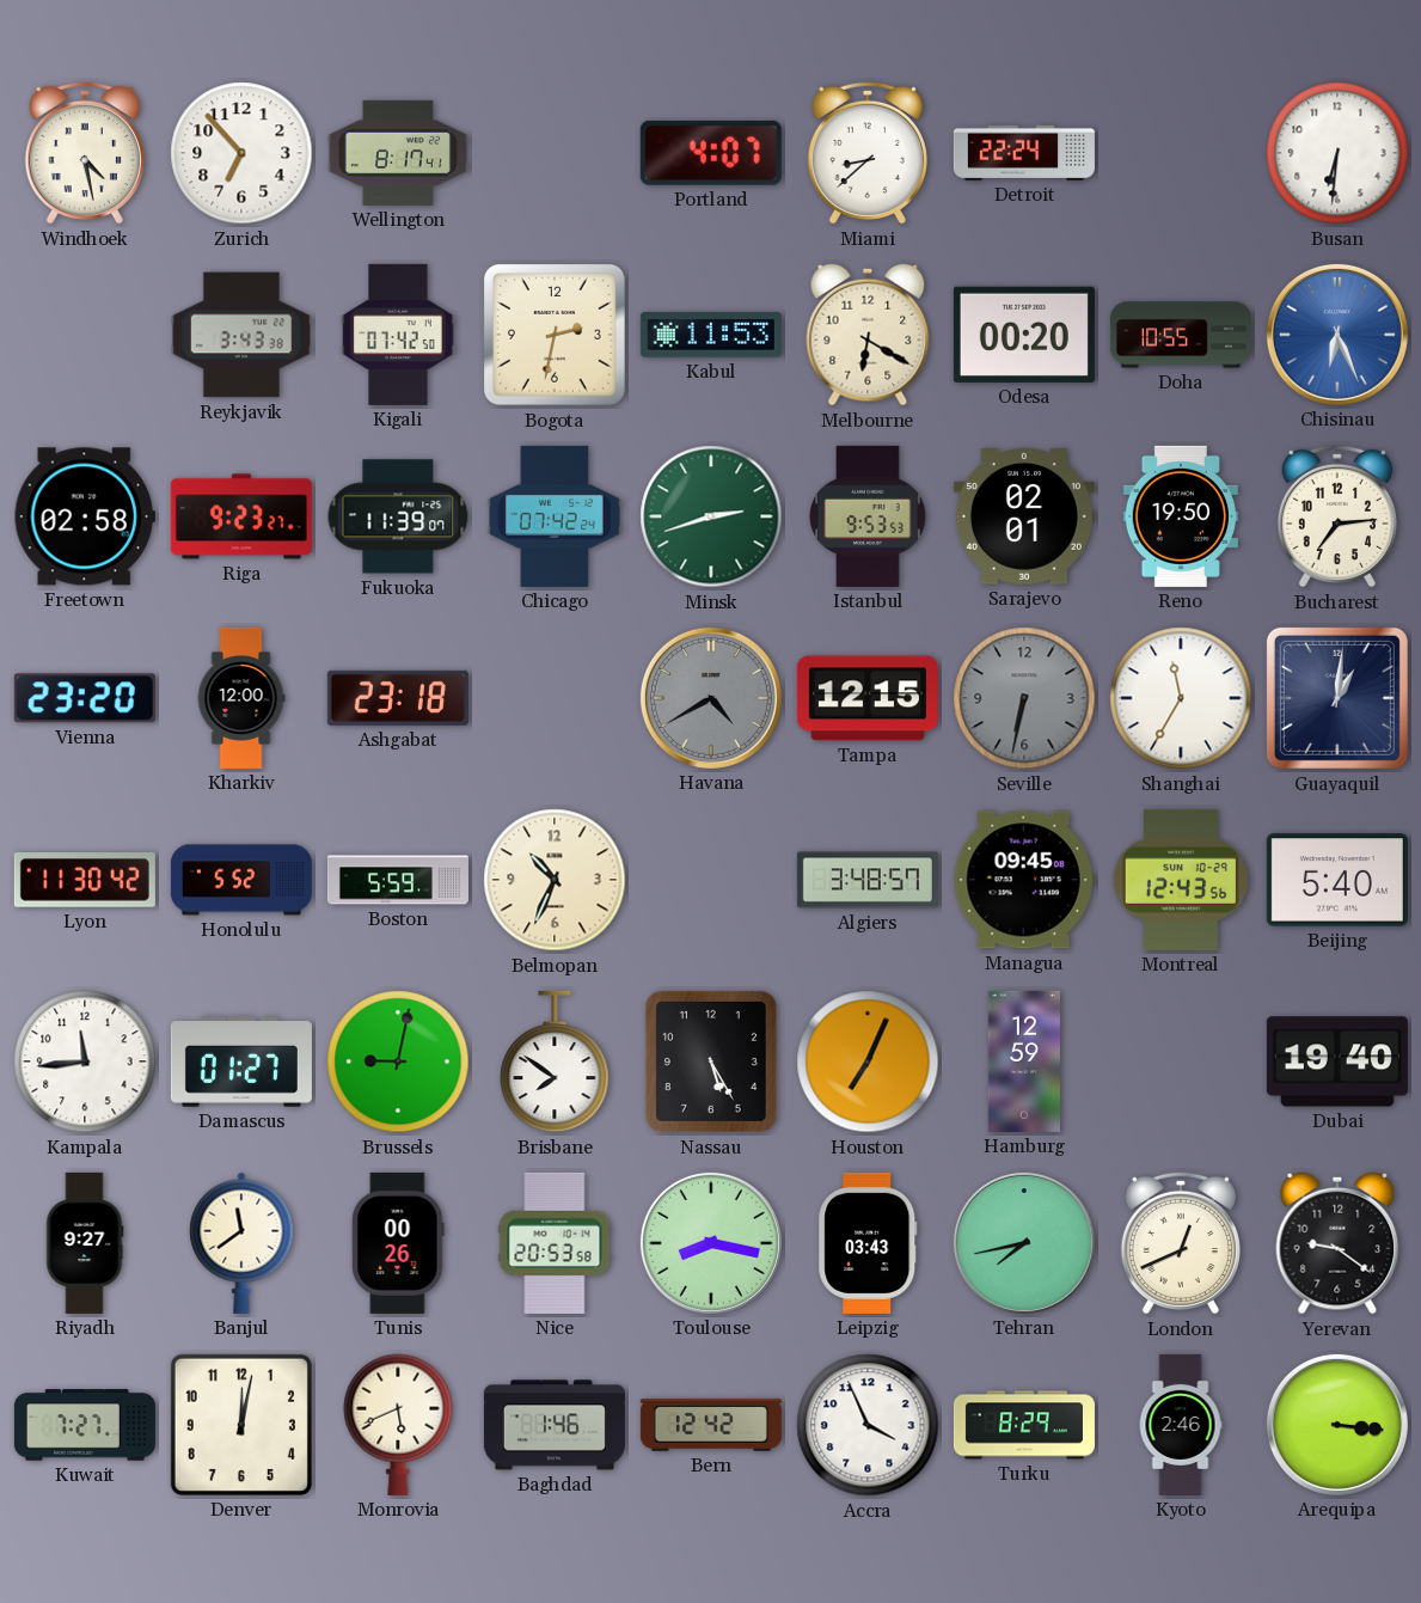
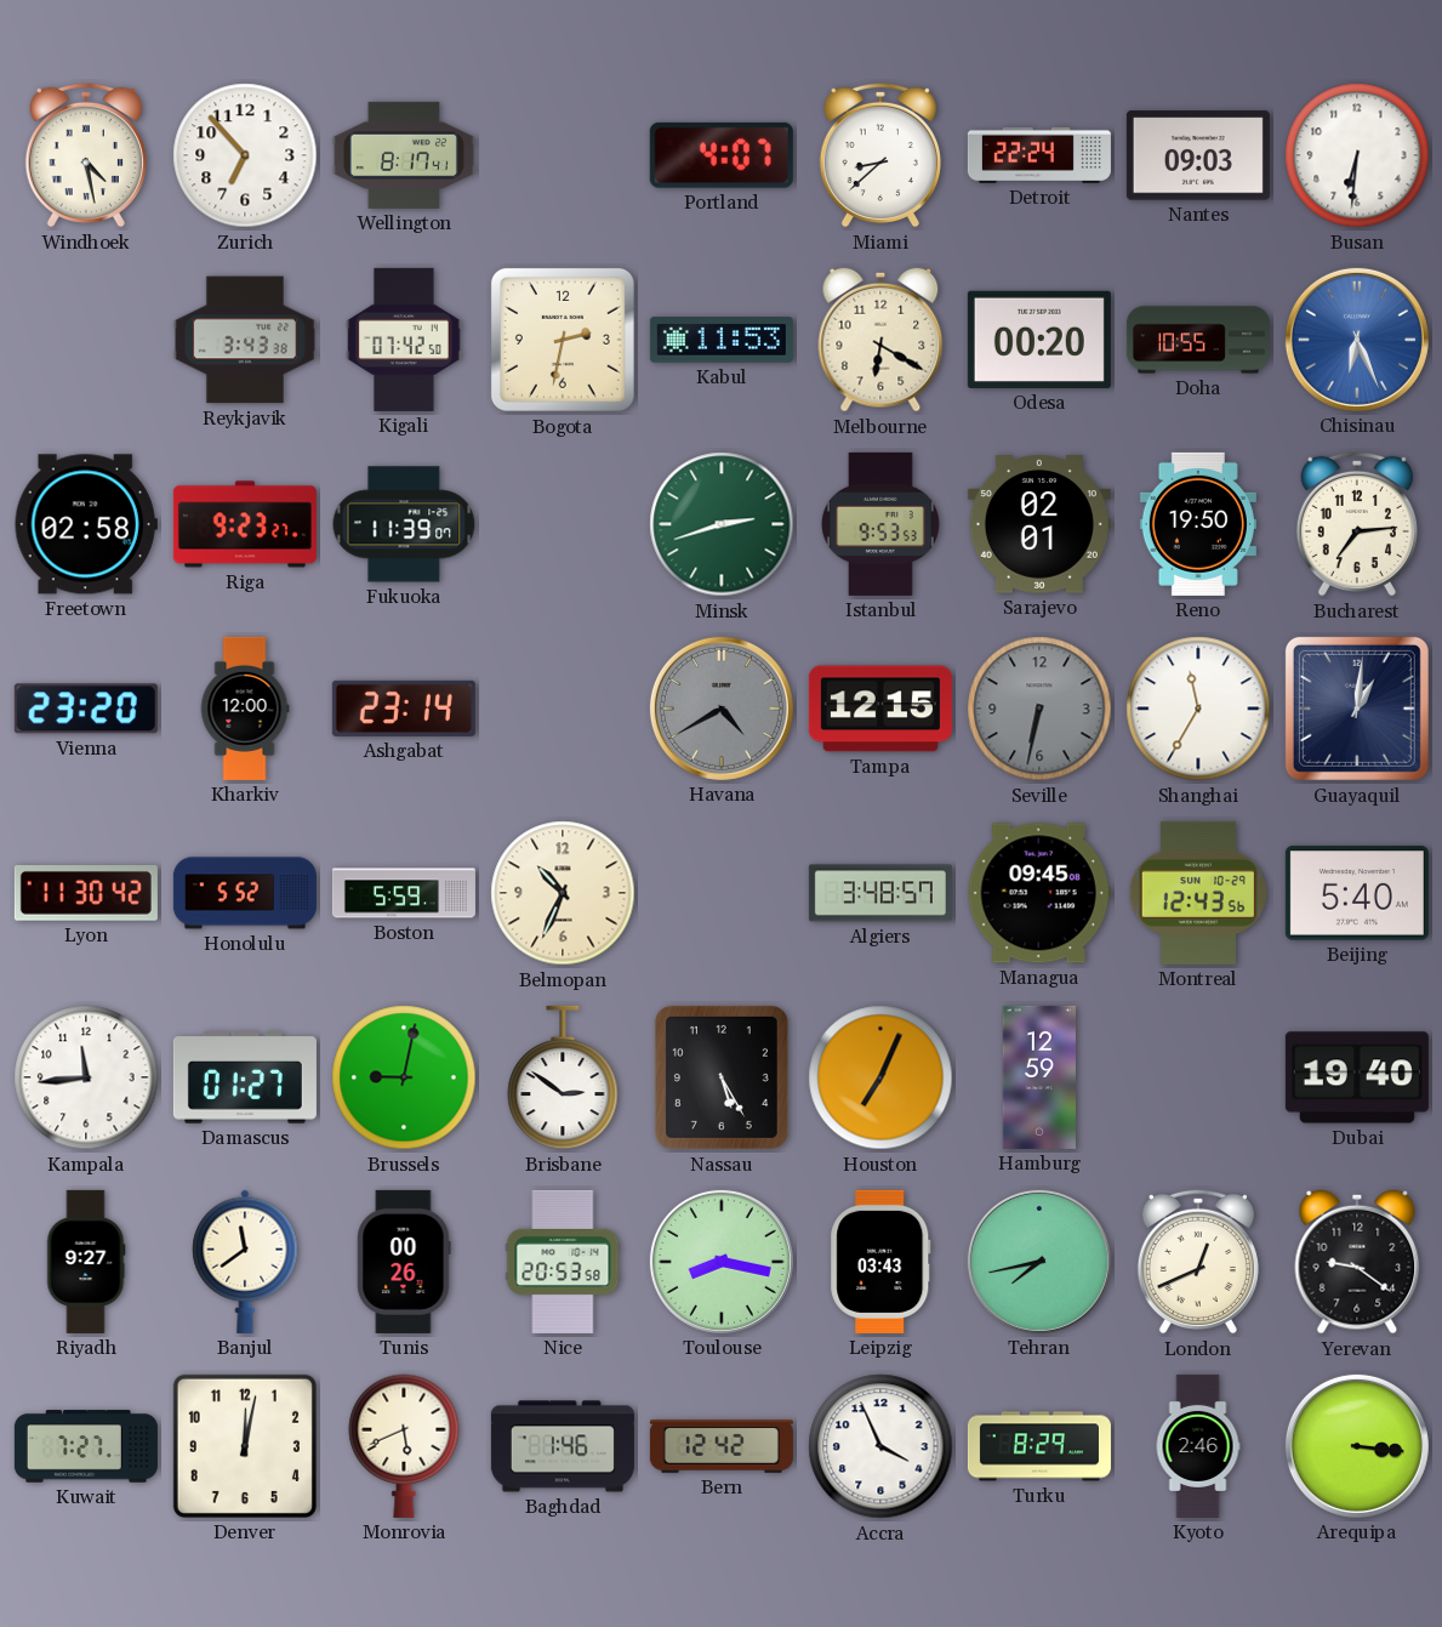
Nantes: none -> 09:03
Chicago: 07:42 -> none
Ashgabat: 23:18 -> 23:14
Brisbane: 7:51 -> 2:51
